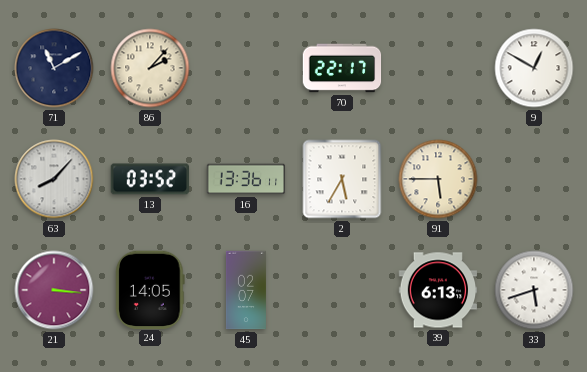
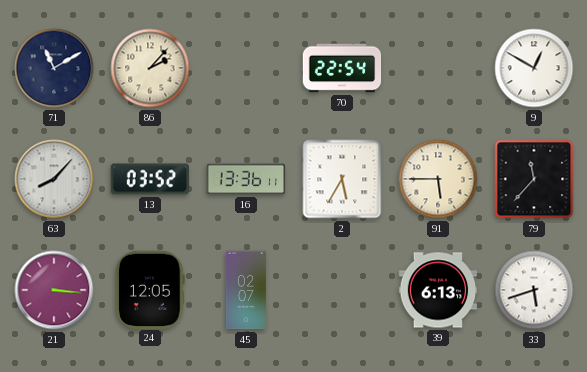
70: 22:17 -> 22:54
79: none -> 11:37
24: 14:05 -> 12:05
